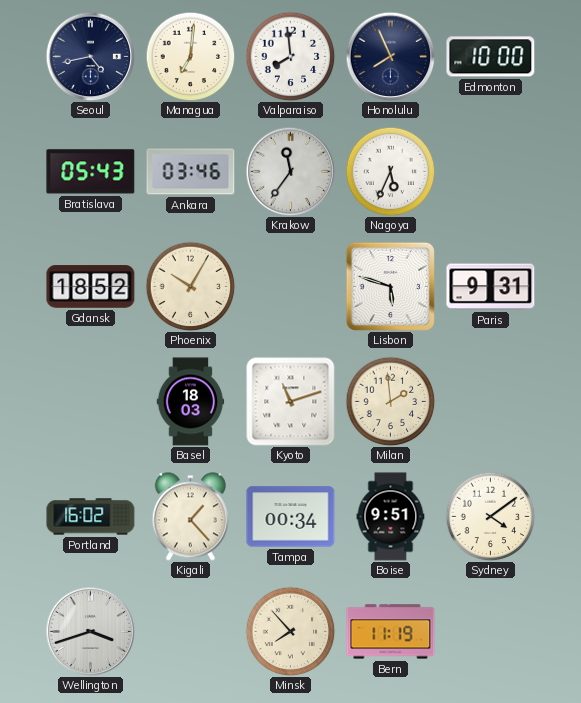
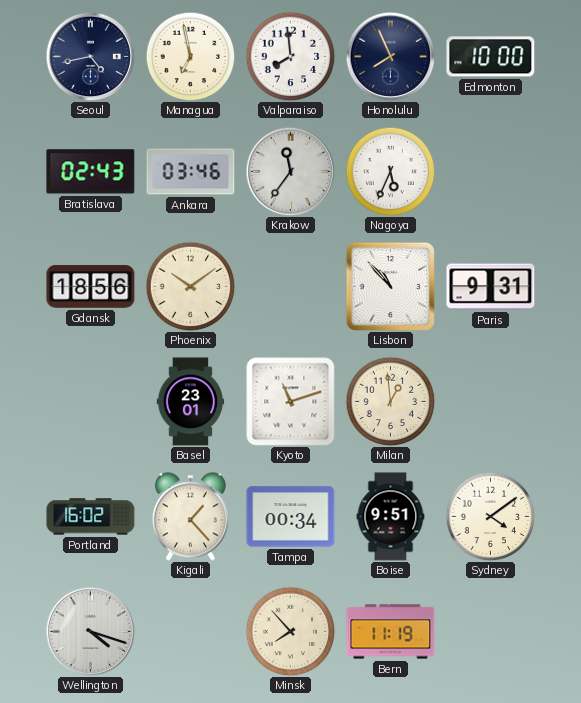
Managua: 7:01 -> 6:58
Bratislava: 05:43 -> 02:43
Gdansk: 18:52 -> 18:56
Phoenix: 10:05 -> 10:09
Lisbon: 5:48 -> 10:53
Basel: 18:03 -> 23:01
Milan: 1:59 -> 12:59
Wellington: 3:42 -> 4:18
